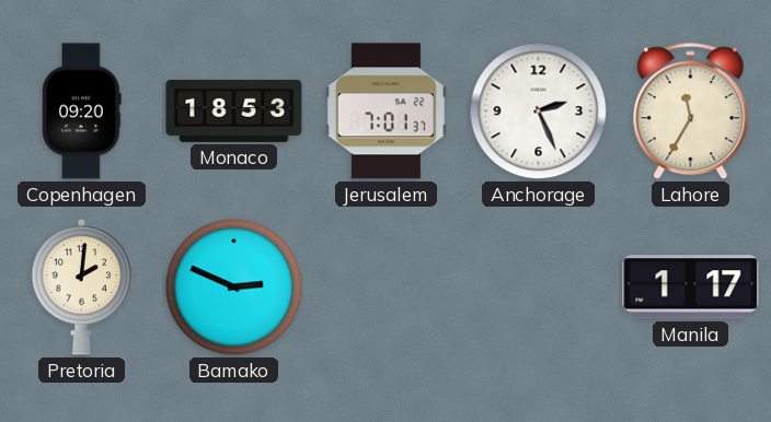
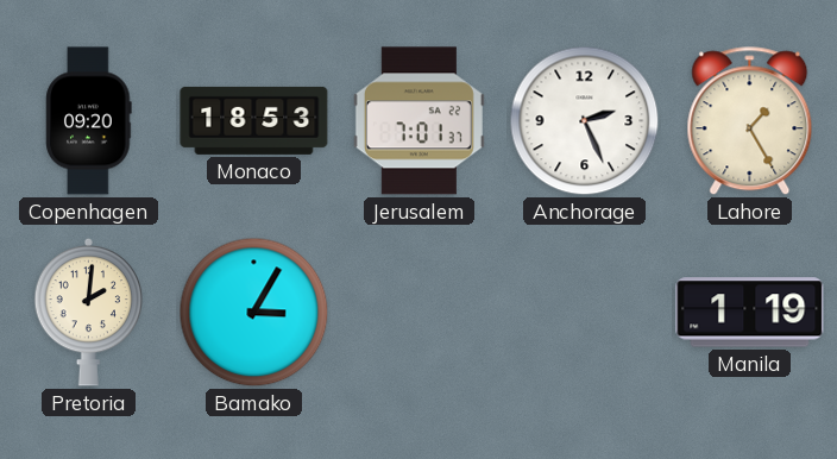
Lahore: 11:35 -> 1:25
Bamako: 2:49 -> 3:05
Manila: 1:17 -> 1:19
